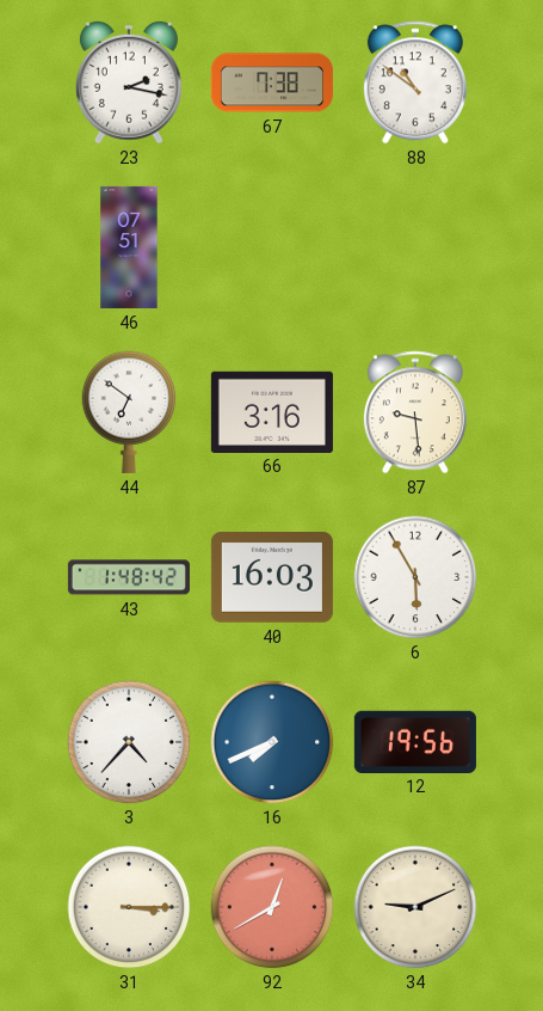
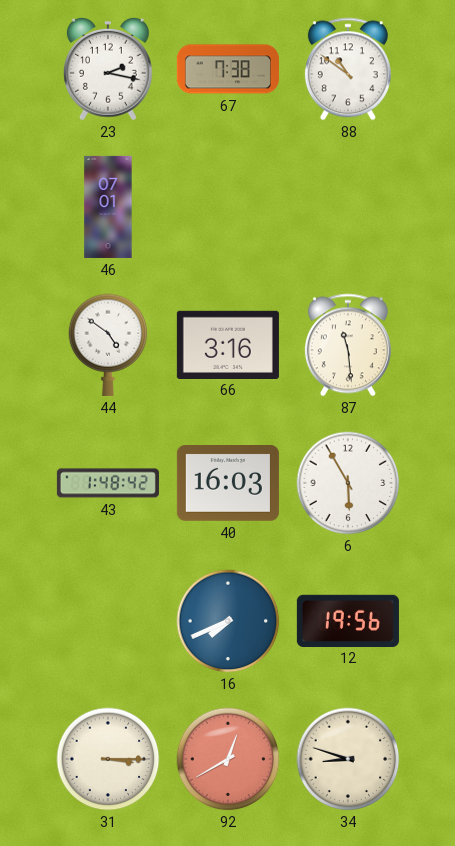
46: 07:51 -> 07:01
44: 6:51 -> 4:51
87: 9:29 -> 11:29
3: 4:37 -> none
34: 9:11 -> 8:48
